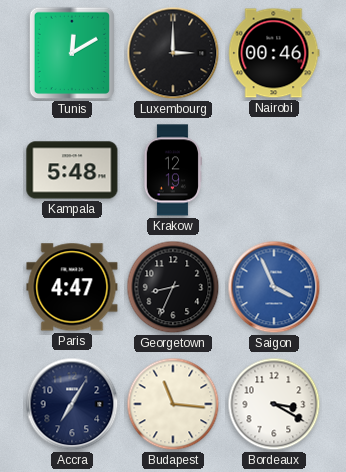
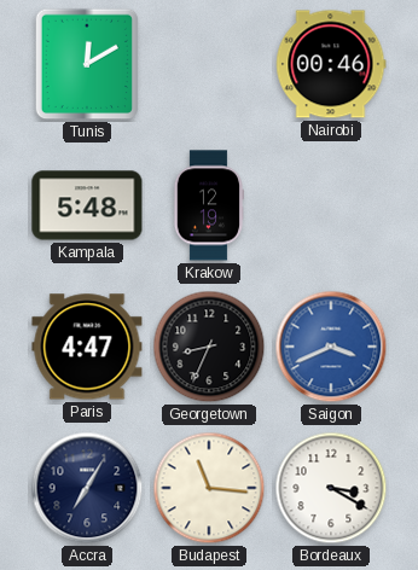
Luxembourg: 3:00 -> none
Saigon: 3:56 -> 3:41
